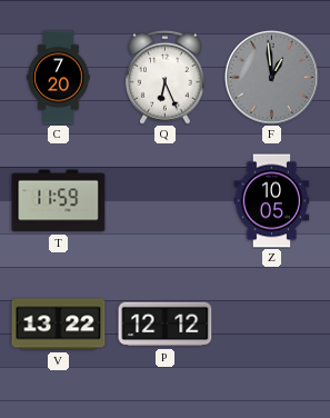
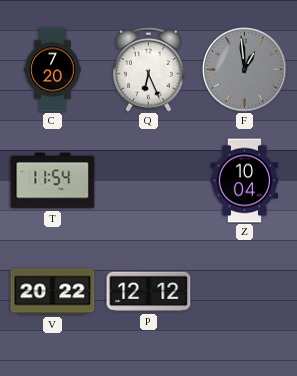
T: 11:59 -> 11:54
Z: 10:05 -> 10:04
V: 13:22 -> 20:22
